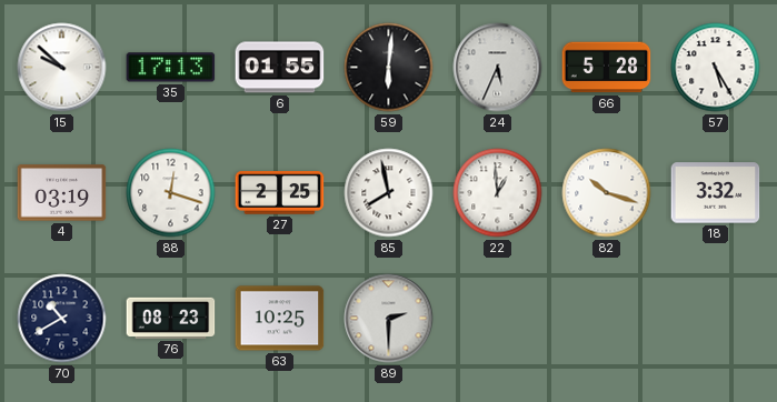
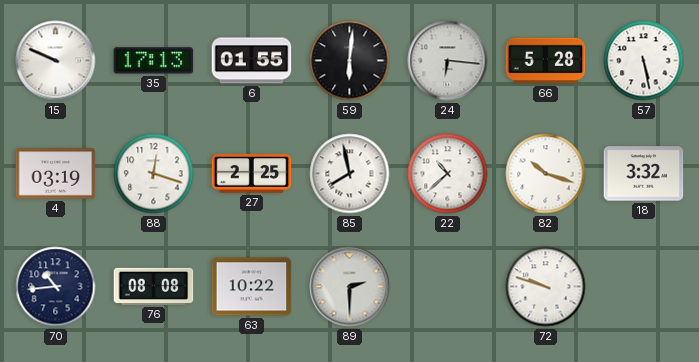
15: 9:52 -> 9:49
24: 5:34 -> 6:16
57: 5:25 -> 5:28
22: 12:59 -> 10:38
70: 10:40 -> 10:44
76: 08:23 -> 08:08
63: 10:25 -> 10:22
72: none -> 9:48
